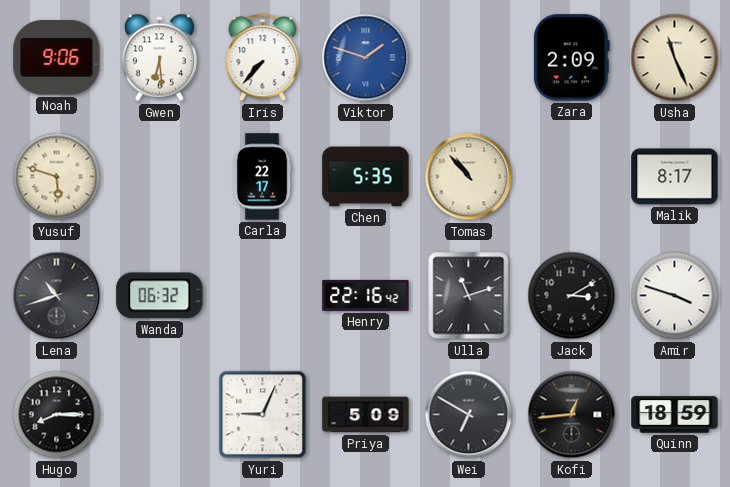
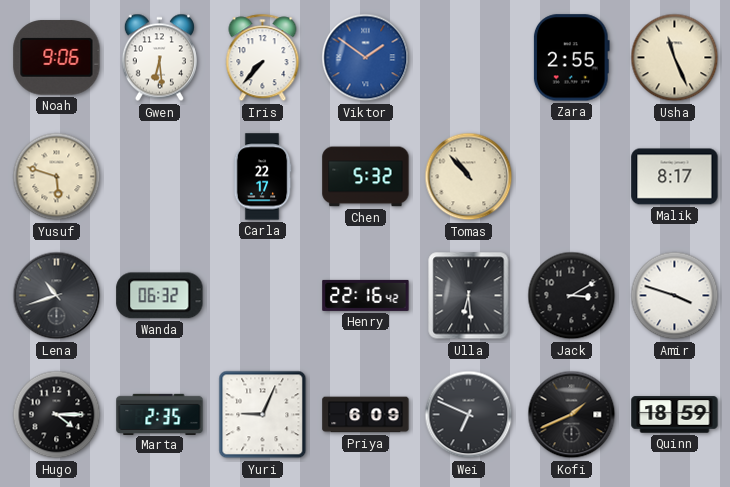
Viktor: 1:48 -> 1:51
Zara: 2:09 -> 2:55
Chen: 5:35 -> 5:32
Ulla: 11:12 -> 6:29
Hugo: 8:15 -> 4:15
Marta: none -> 2:35
Priya: 5:09 -> 6:09
Wei: 6:50 -> 6:49
Kofi: 12:44 -> 1:41
